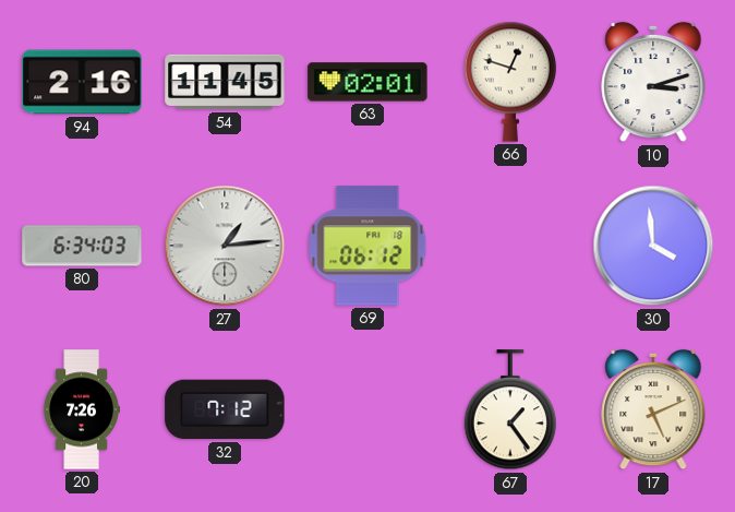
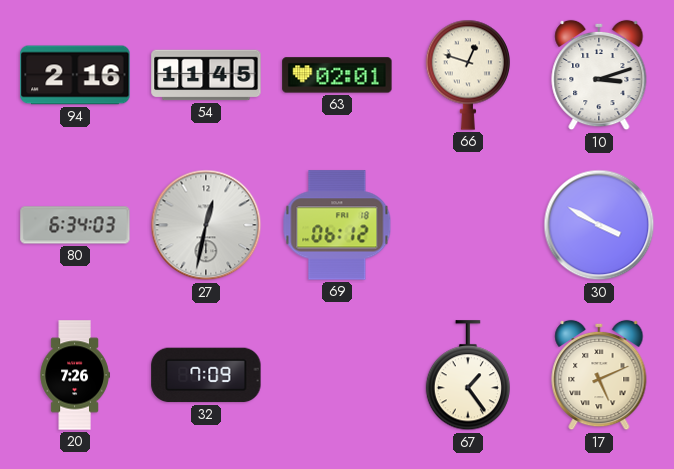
27: 1:14 -> 12:32
30: 3:59 -> 3:50
32: 7:12 -> 7:09
